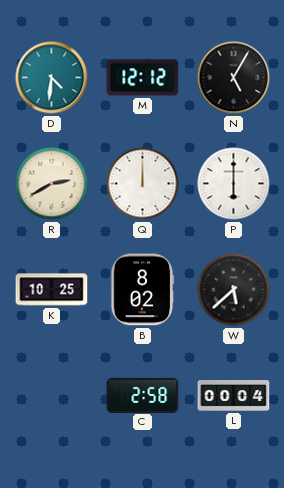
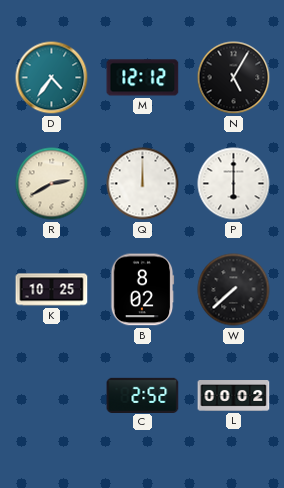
D: 4:31 -> 4:36
W: 5:38 -> 7:38
C: 2:58 -> 2:52
L: 00:04 -> 00:02
